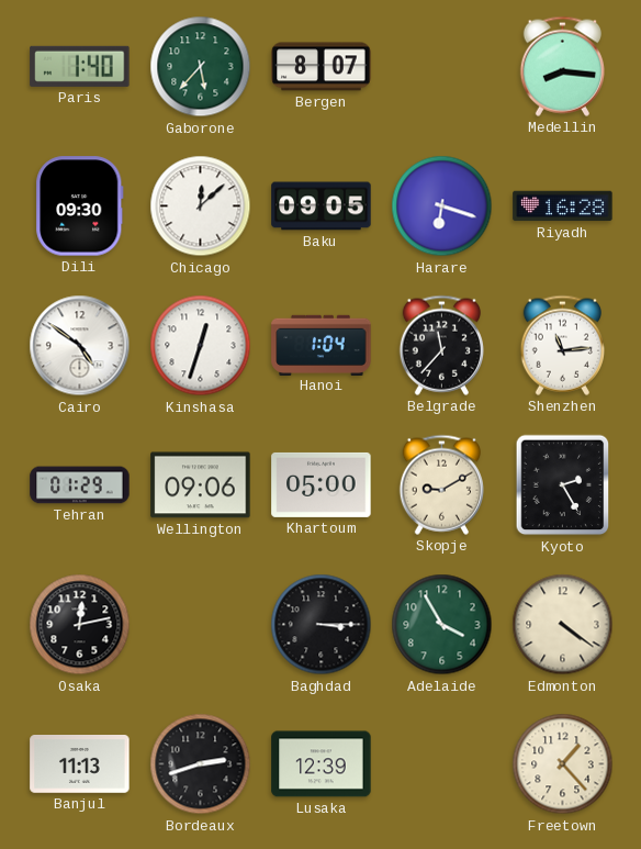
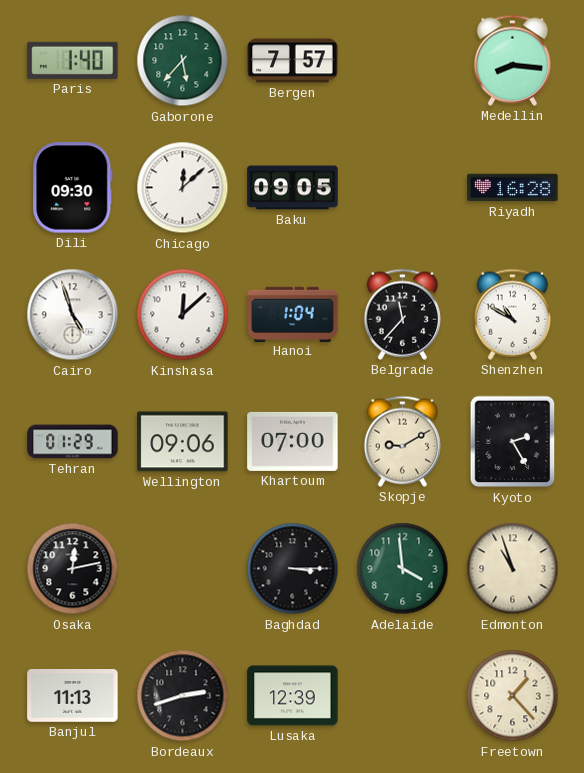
Bergen: 8:07 -> 7:57
Harare: 6:18 -> none
Cairo: 4:51 -> 4:57
Kinshasa: 12:33 -> 12:08
Shenzhen: 11:14 -> 10:50
Khartoum: 05:00 -> 07:00
Adelaide: 3:55 -> 3:59
Edmonton: 4:21 -> 10:57
